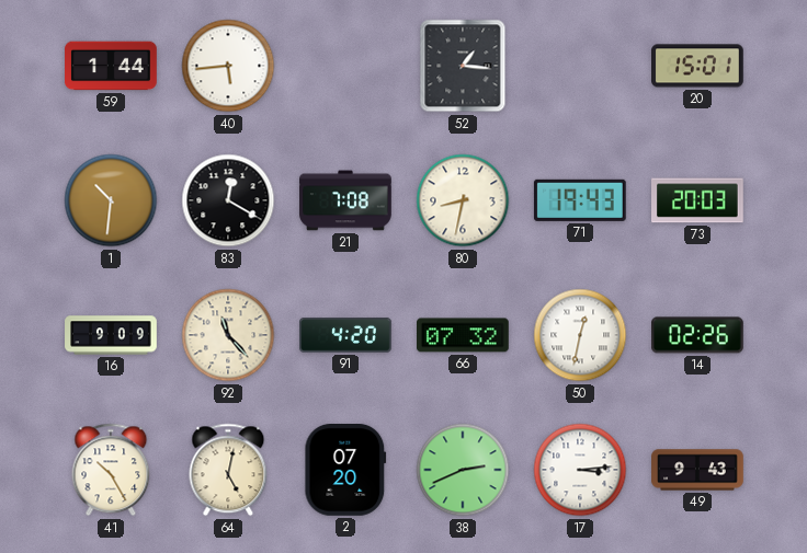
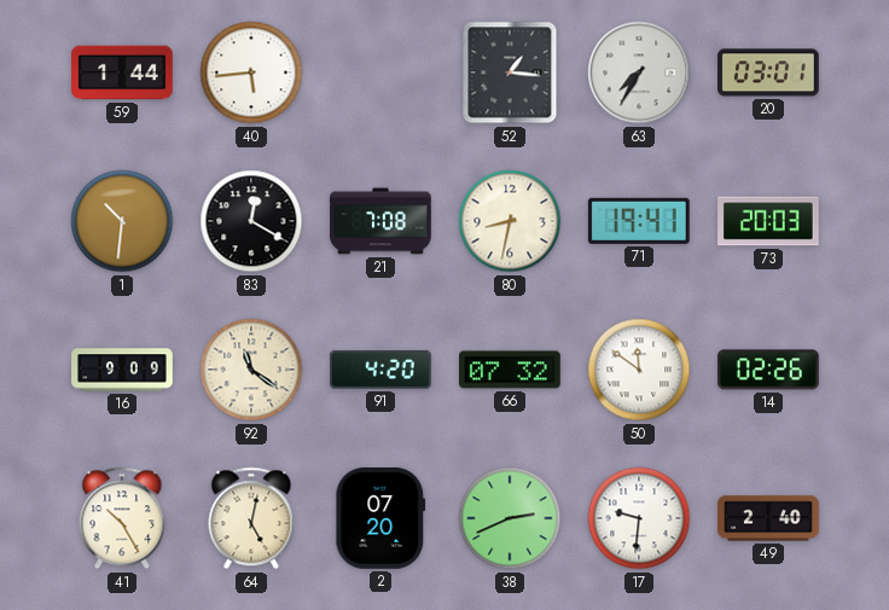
63: none -> 7:35
20: 15:01 -> 03:01
71: 19:43 -> 19:41
92: 11:23 -> 11:21
50: 12:32 -> 11:51
17: 3:14 -> 9:31
49: 9:43 -> 2:40
